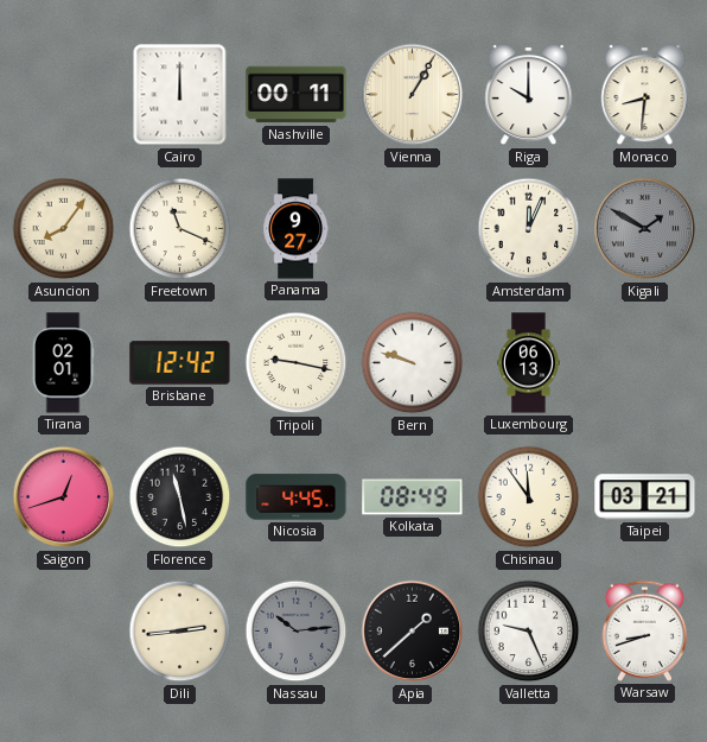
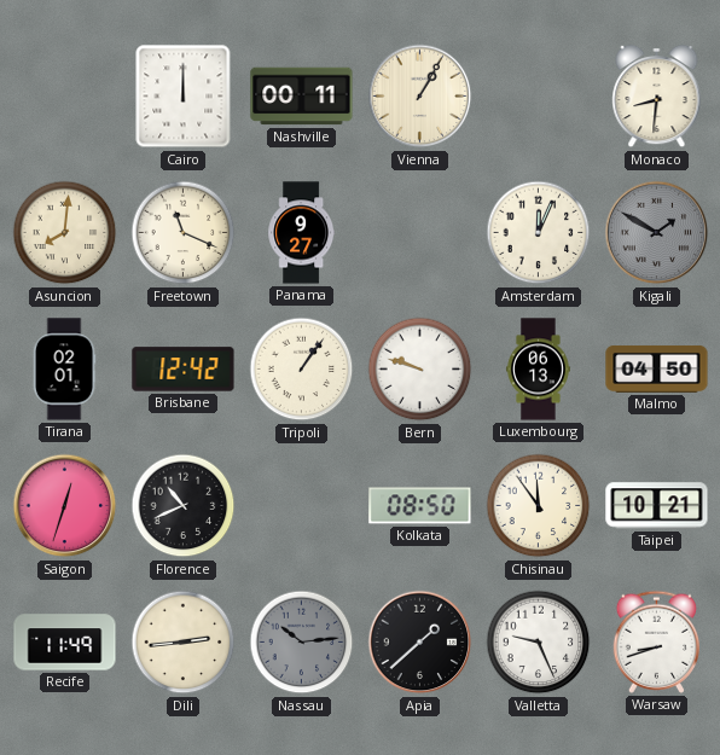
Riga: 10:00 -> none
Asuncion: 8:06 -> 8:01
Tripoli: 9:17 -> 1:06
Malmo: none -> 04:50
Saigon: 12:42 -> 12:33
Florence: 11:28 -> 10:41
Nicosia: 4:45 -> none
Kolkata: 08:49 -> 08:50
Taipei: 03:21 -> 10:21
Recife: none -> 11:49
